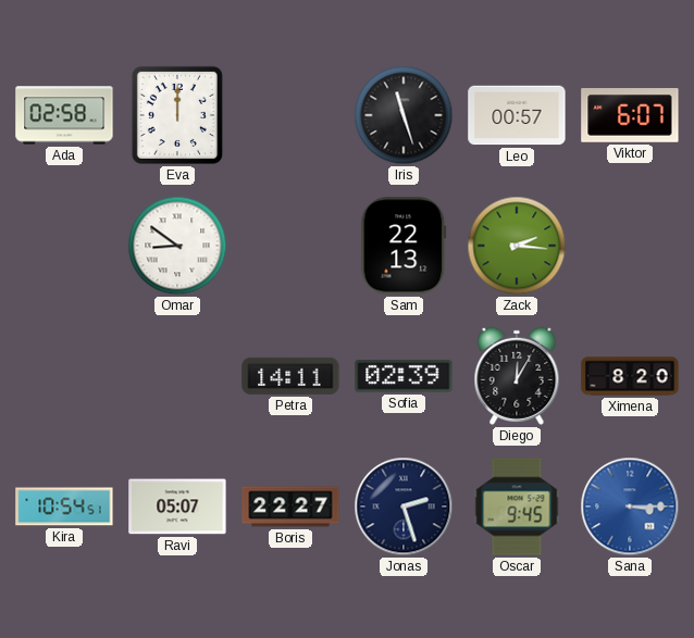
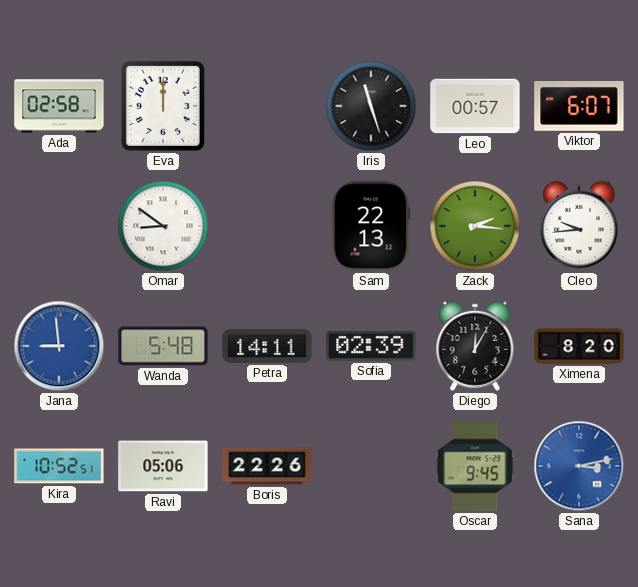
Cleo: none -> 9:44
Jana: none -> 8:59
Wanda: none -> 5:48
Kira: 10:54 -> 10:52
Ravi: 05:07 -> 05:06
Boris: 22:27 -> 22:26
Jonas: 2:27 -> none
Sana: 3:15 -> 3:13
